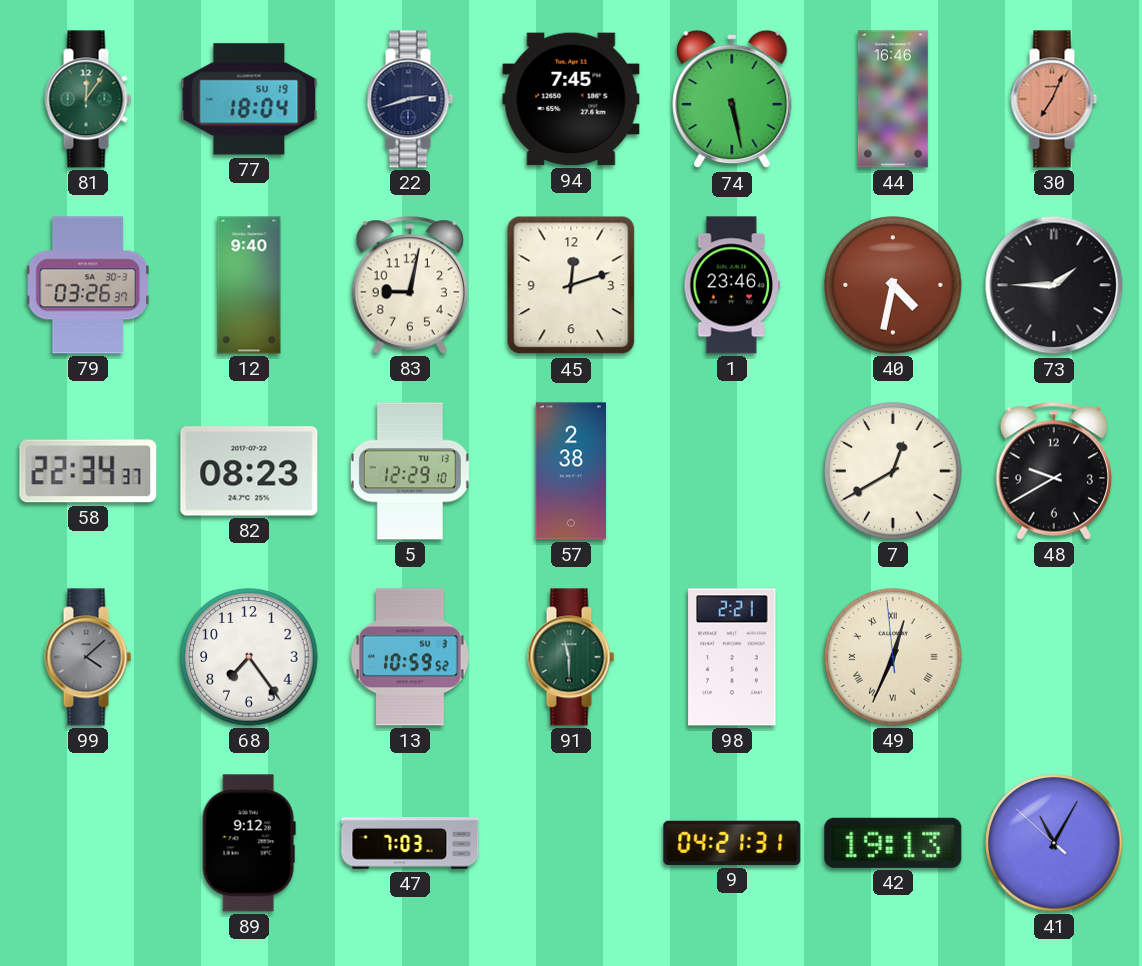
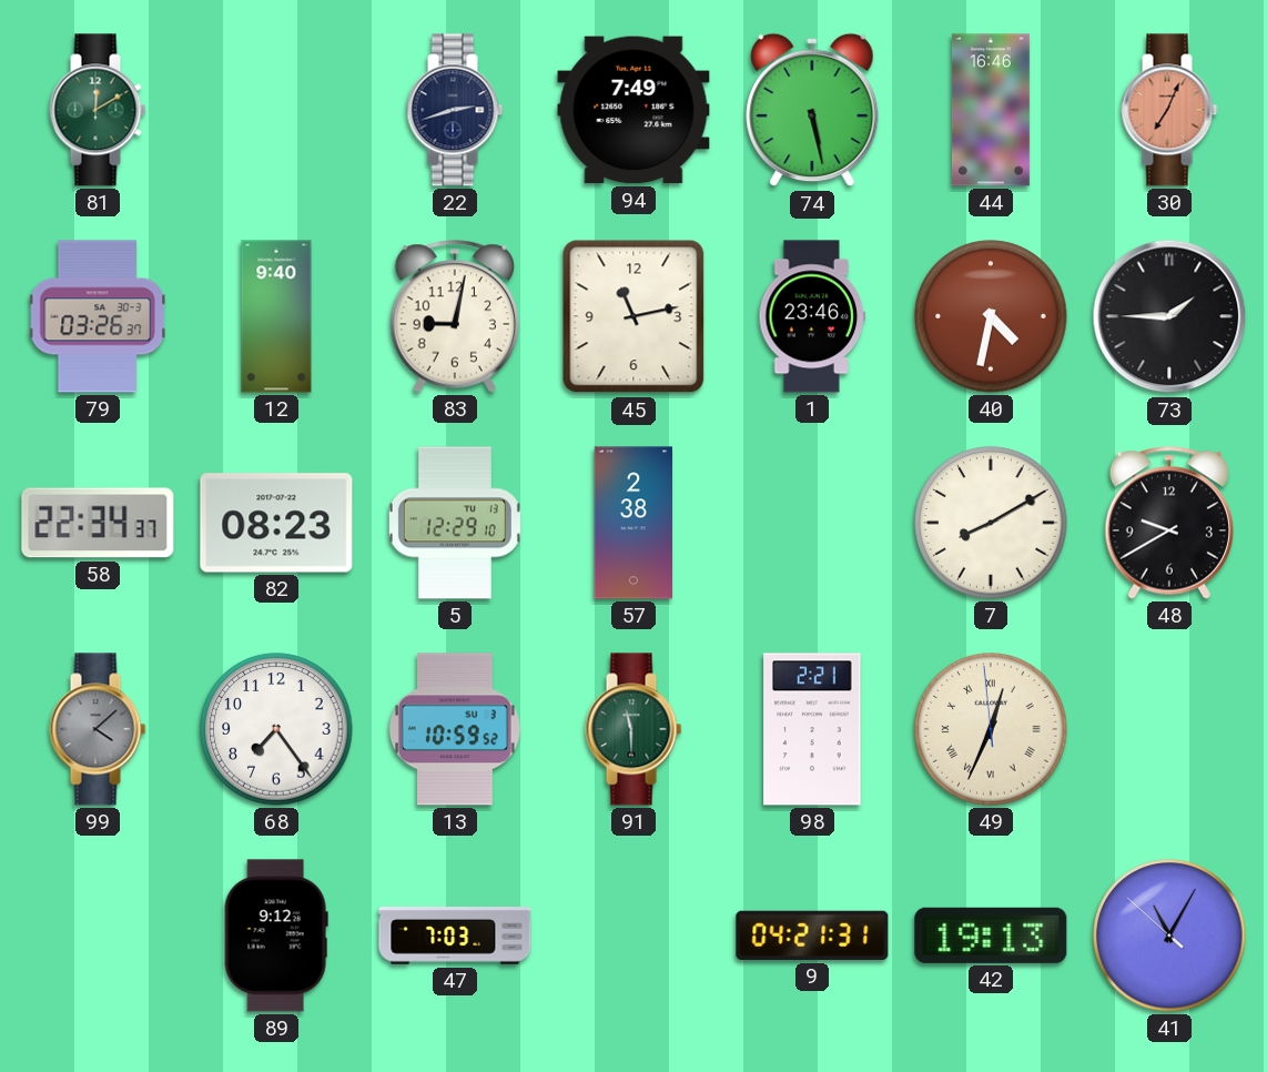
81: 12:06 -> 12:10
77: 18:04 -> none
94: 7:45 -> 7:49
45: 12:12 -> 11:13
7: 12:40 -> 8:10
